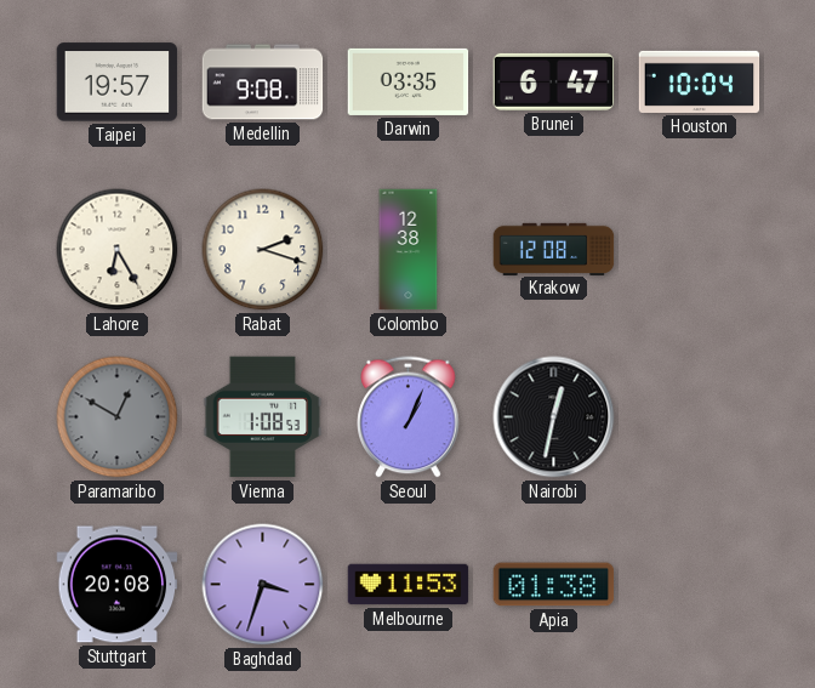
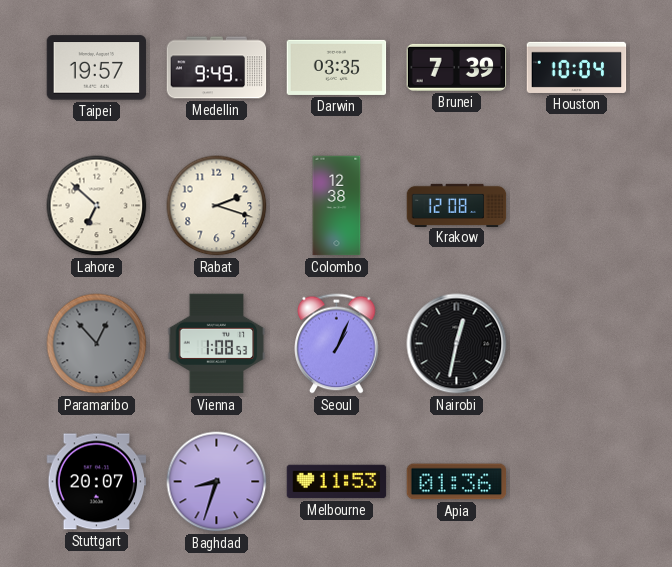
Medellin: 9:08 -> 9:49
Brunei: 6:47 -> 7:39
Lahore: 6:25 -> 6:52
Paramaribo: 12:50 -> 12:53
Stuttgart: 20:08 -> 20:07
Baghdad: 3:33 -> 8:33
Apia: 01:38 -> 01:36
